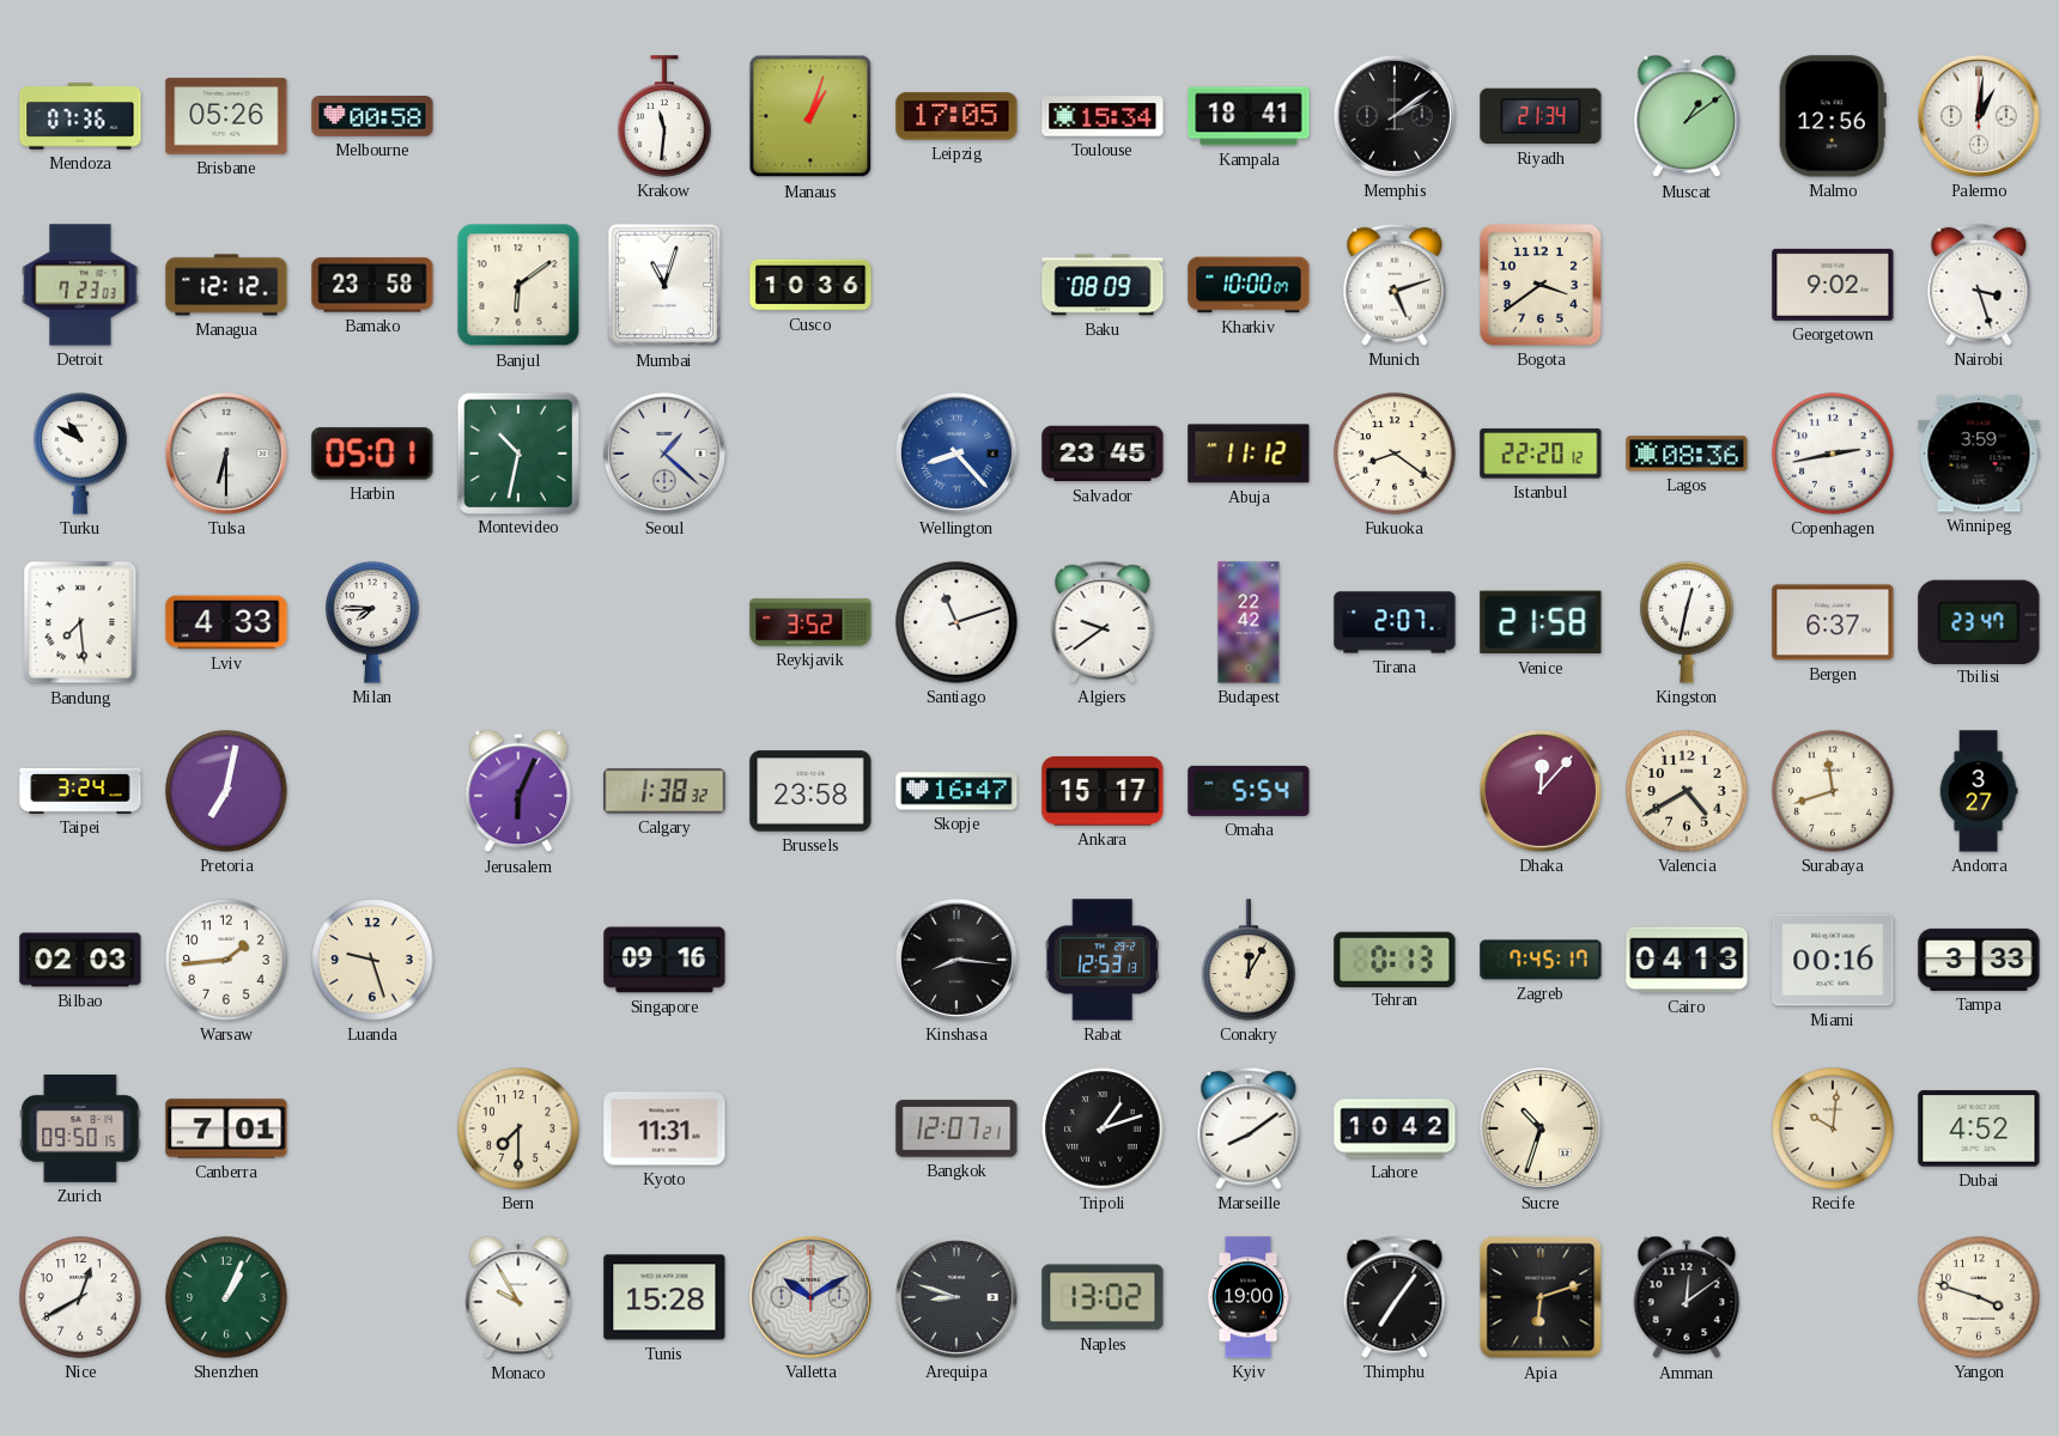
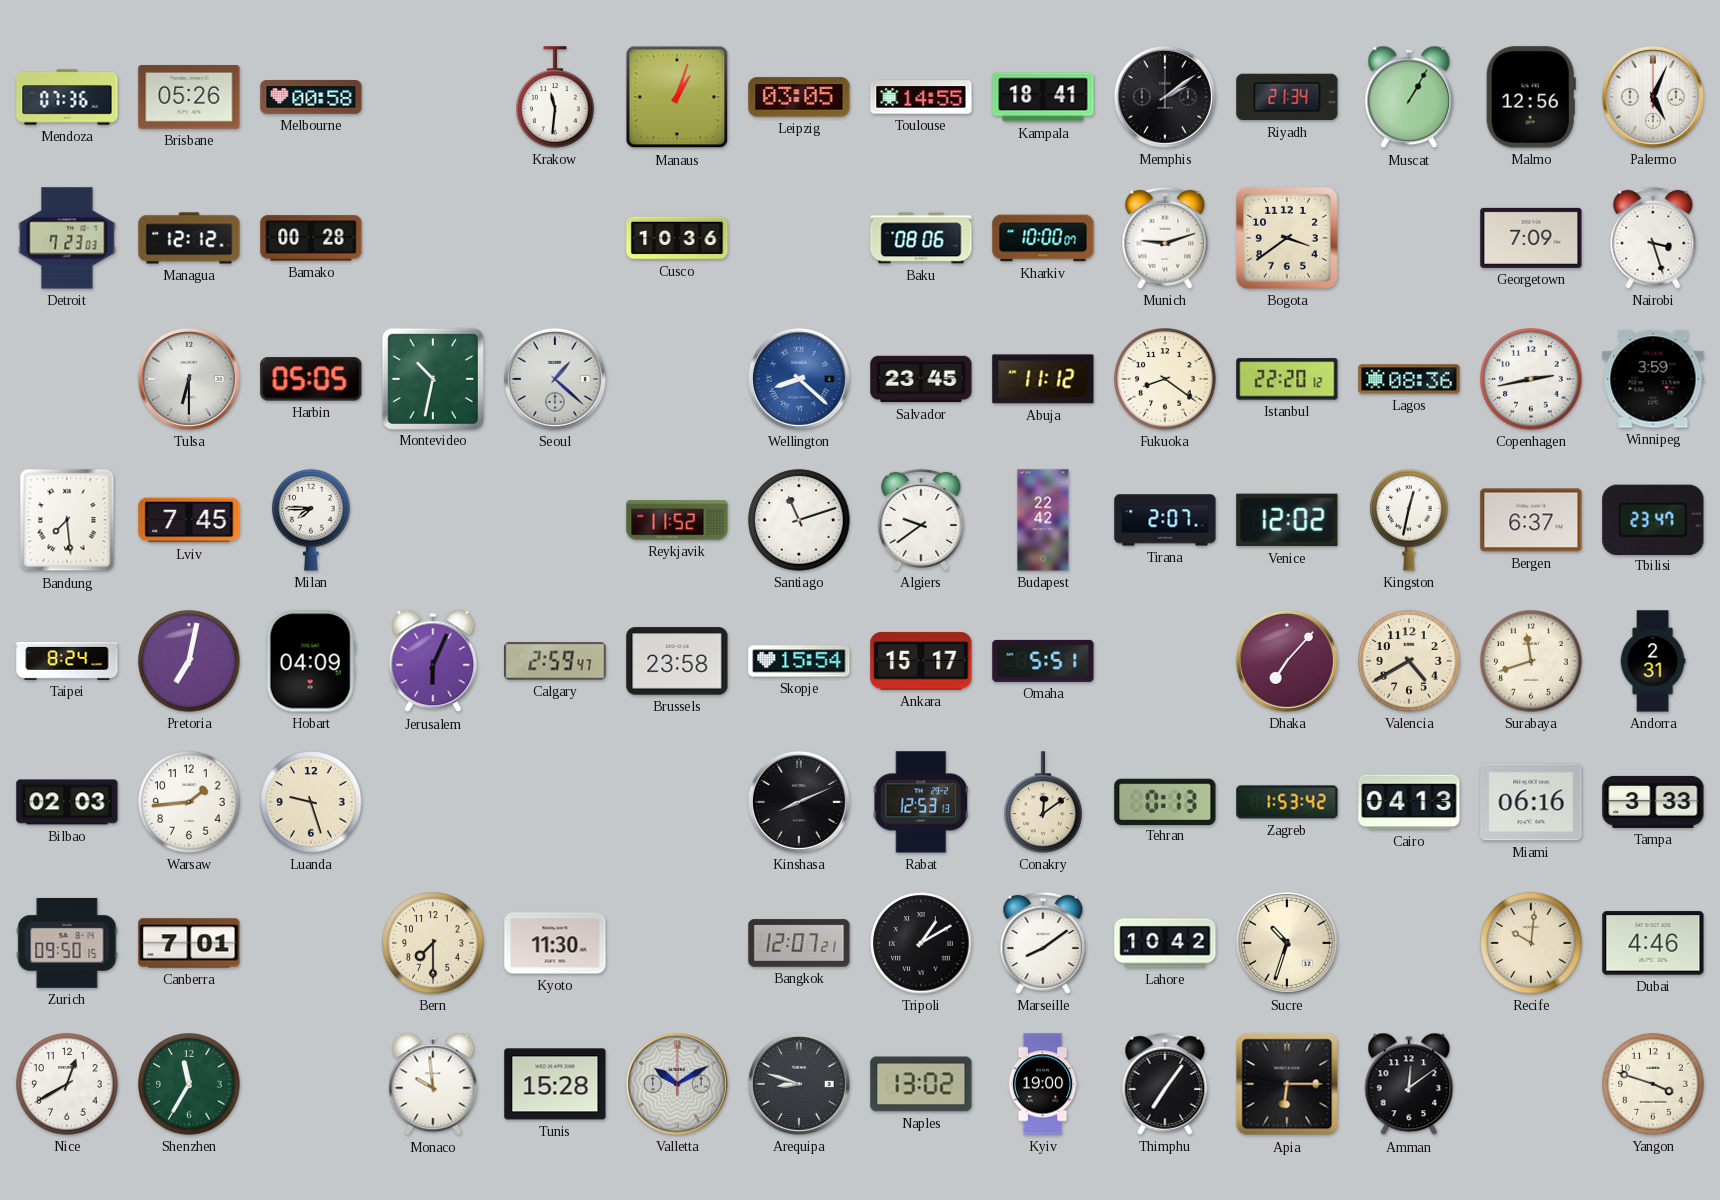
Leipzig: 17:05 -> 03:05
Toulouse: 15:34 -> 14:55
Muscat: 1:09 -> 1:05
Palermo: 1:01 -> 5:04
Bamako: 23:58 -> 00:28
Banjul: 6:09 -> none
Mumbai: 11:03 -> none
Baku: 08:09 -> 08:06
Munich: 5:12 -> 9:12
Georgetown: 9:02 -> 7:09
Turku: 10:50 -> none
Harbin: 05:01 -> 05:05
Wellington: 8:23 -> 8:22
Lviv: 4:33 -> 7:45
Reykjavik: 3:52 -> 11:52
Venice: 21:58 -> 12:02
Taipei: 3:24 -> 8:24
Hobart: none -> 04:09
Calgary: 1:38 -> 2:59
Skopje: 16:47 -> 15:54
Omaha: 5:54 -> 5:51
Dhaka: 12:07 -> 7:07
Andorra: 3:27 -> 2:31
Singapore: 09:16 -> none
Kinshasa: 8:16 -> 8:11
Conakry: 12:05 -> 12:09
Zagreb: 7:45 -> 1:53
Miami: 00:16 -> 06:16
Kyoto: 11:31 -> 11:30
Tripoli: 1:12 -> 1:10
Dubai: 4:52 -> 4:46
Shenzhen: 1:04 -> 11:35
Monaco: 9:55 -> 9:59
Apia: 6:12 -> 6:15
